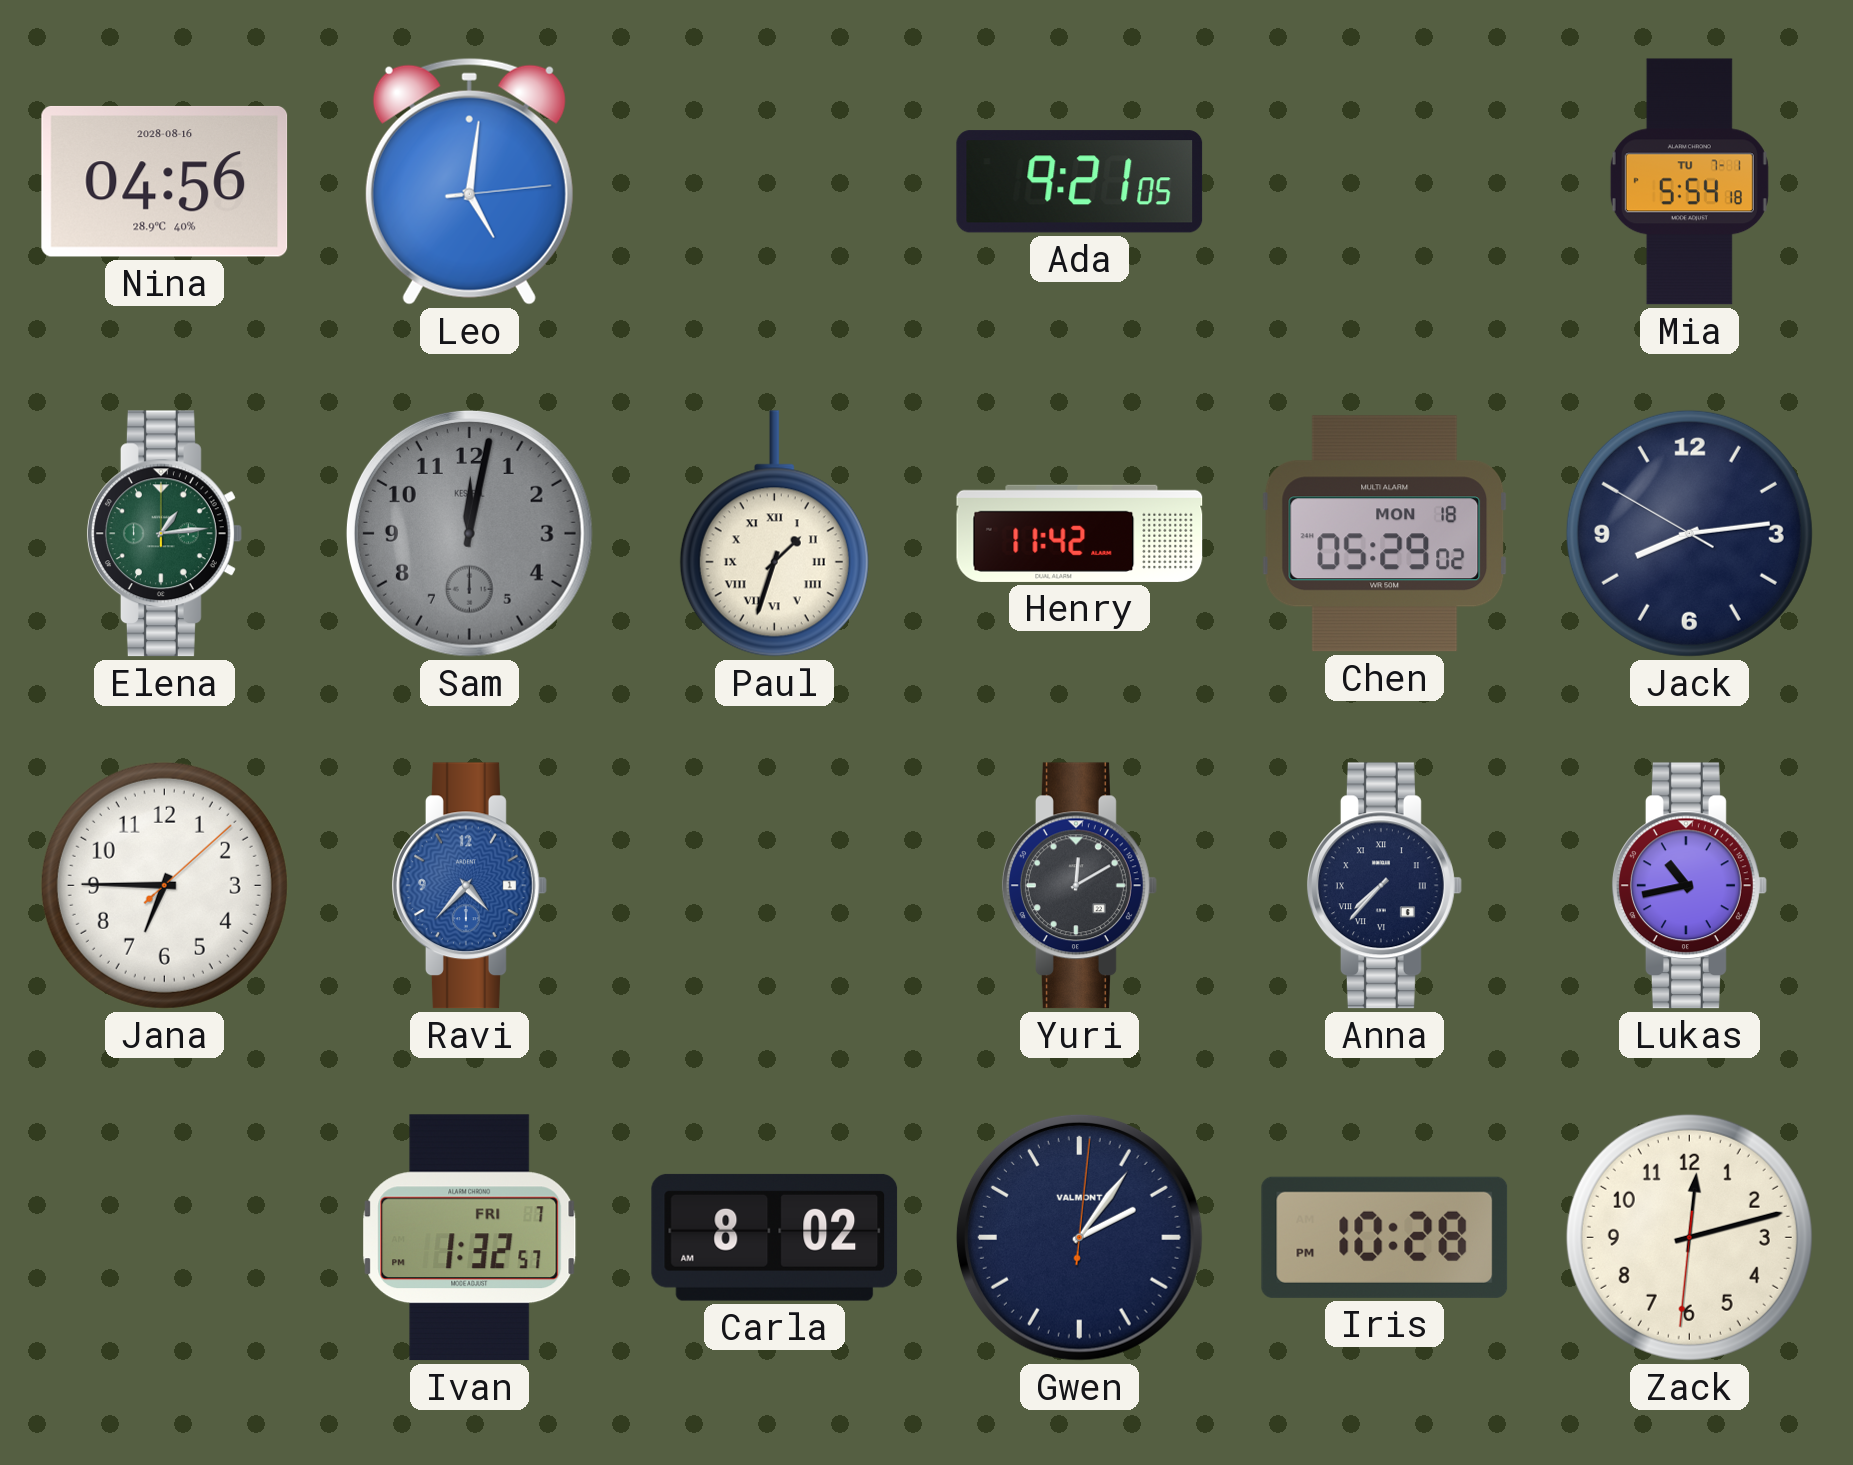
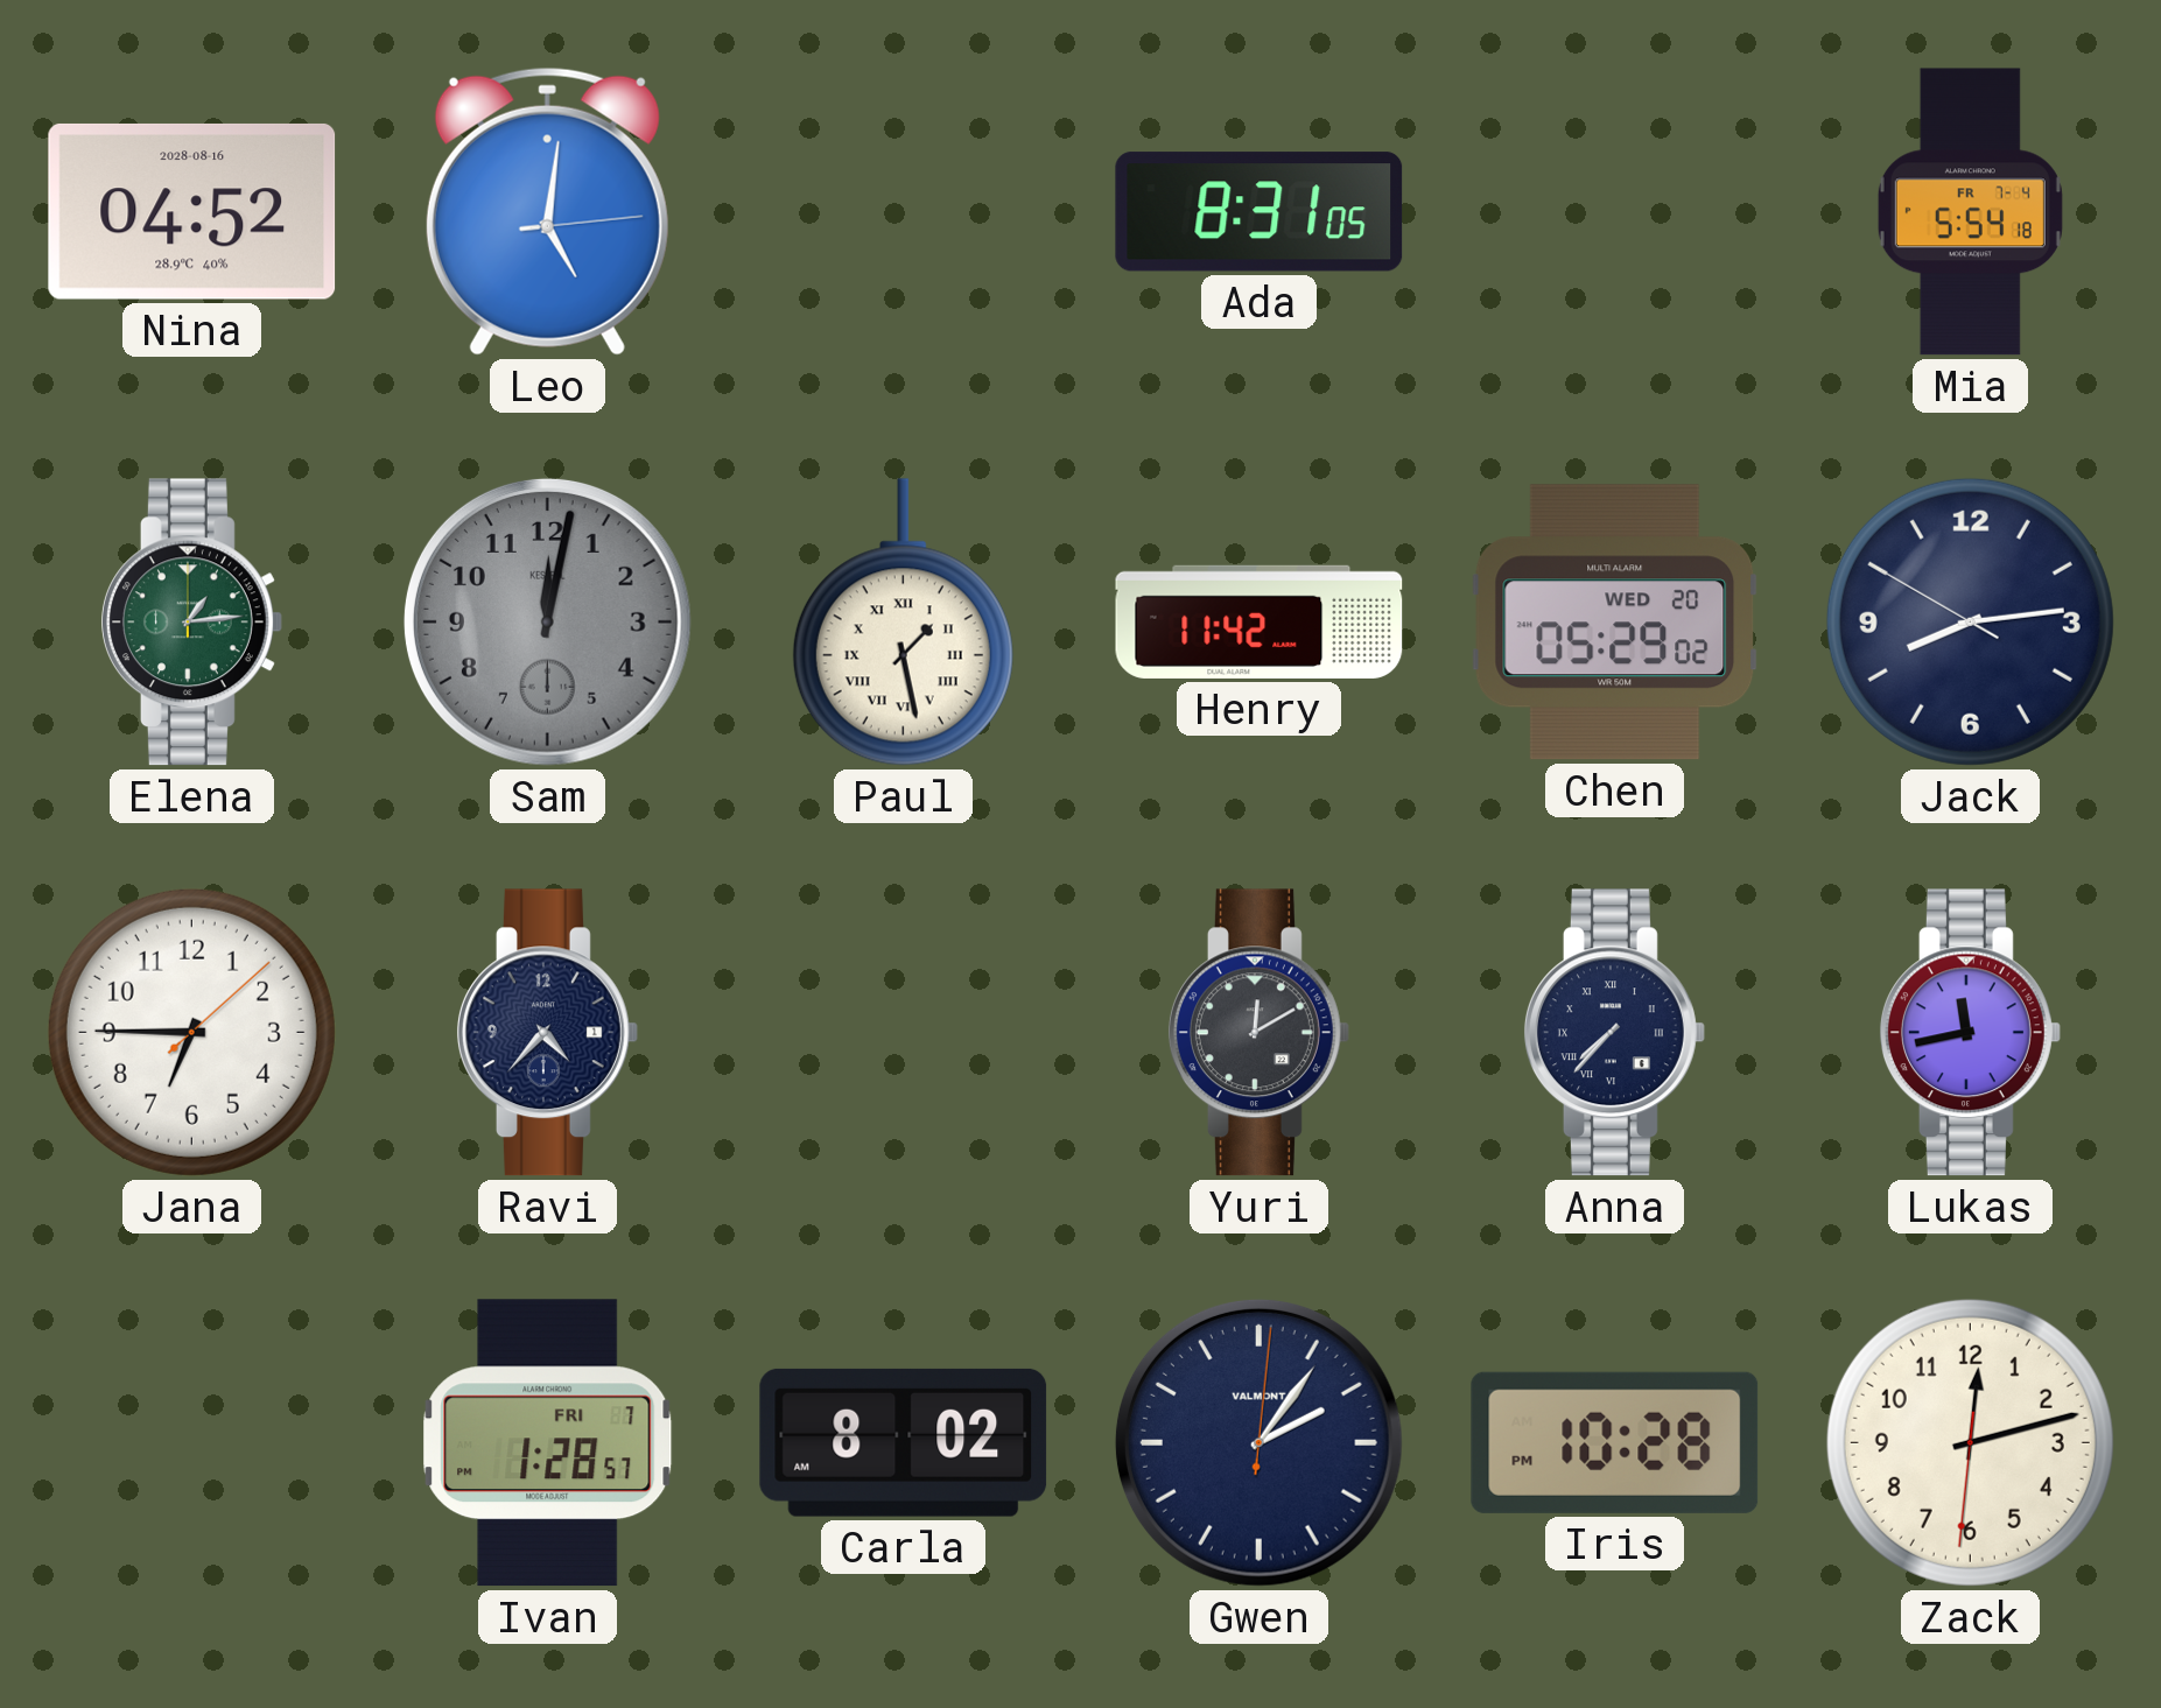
Nina: 04:56 -> 04:52
Ada: 9:21 -> 8:31
Mia date: TU 7-1 -> FR 7-4
Paul: 1:33 -> 1:28
Chen date: MON 18 -> WED 20
Ravi dial: blue -> navy
Lukas: 10:43 -> 11:43
Ivan: 1:32 -> 1:28
